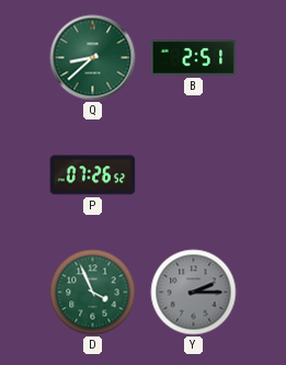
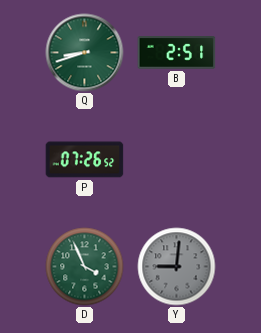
Q: 8:38 -> 8:42
Y: 2:15 -> 9:01
